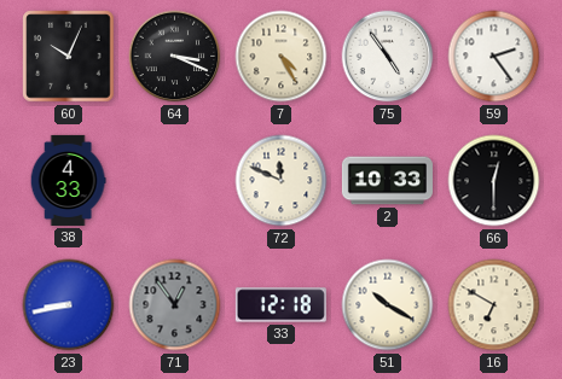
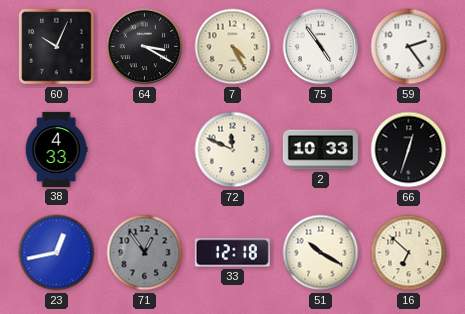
64: 3:19 -> 3:20
66: 12:30 -> 12:33
23: 8:43 -> 12:43
16: 6:50 -> 6:52
